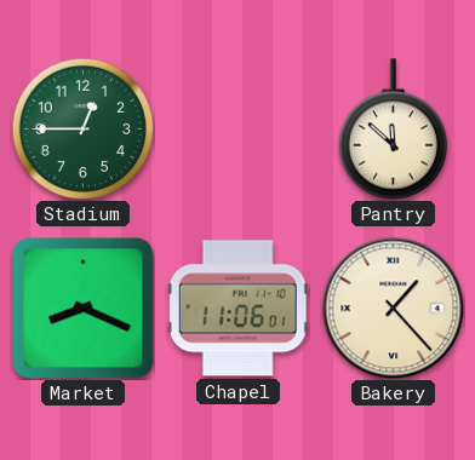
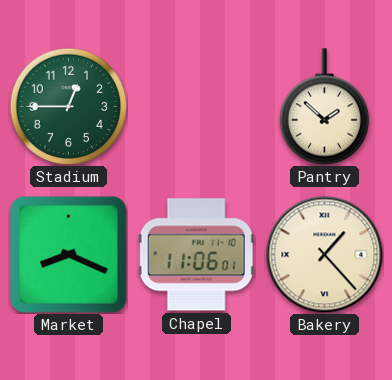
Pantry: 11:52 -> 1:52
